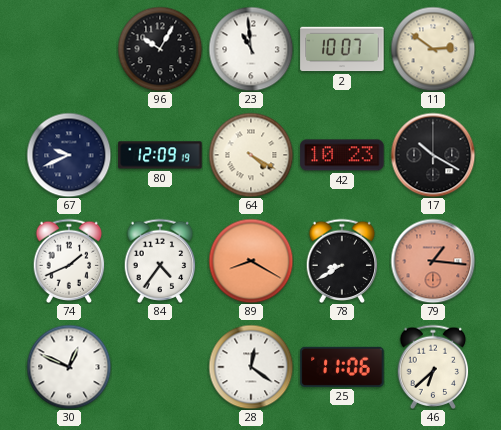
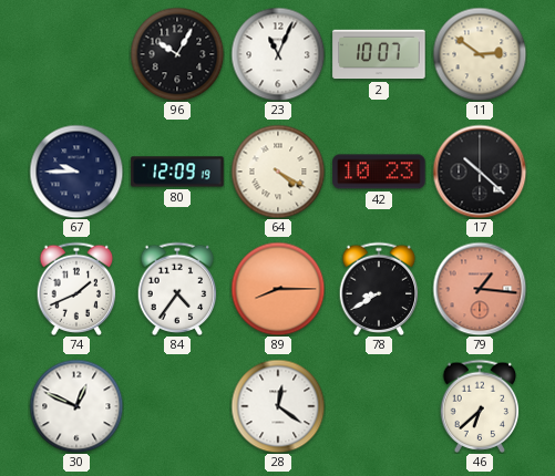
23: 10:59 -> 11:04
67: 9:41 -> 9:45
17: 10:20 -> 10:22
89: 8:20 -> 8:15
25: 11:06 -> none
